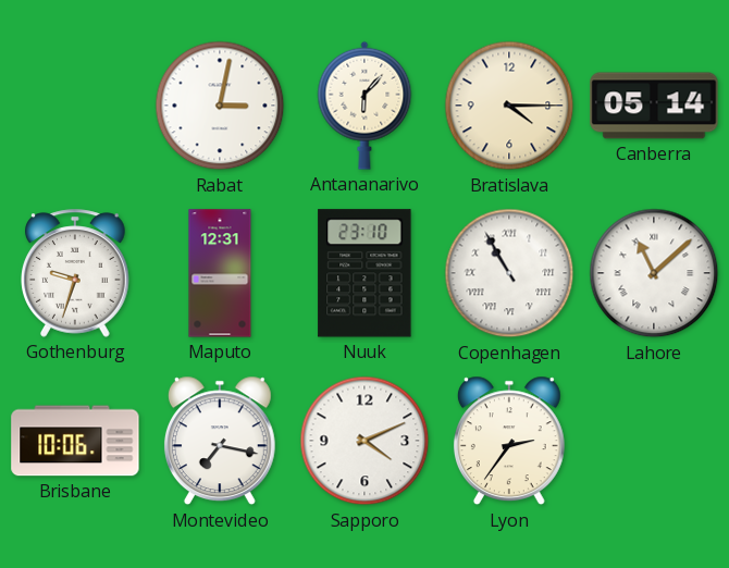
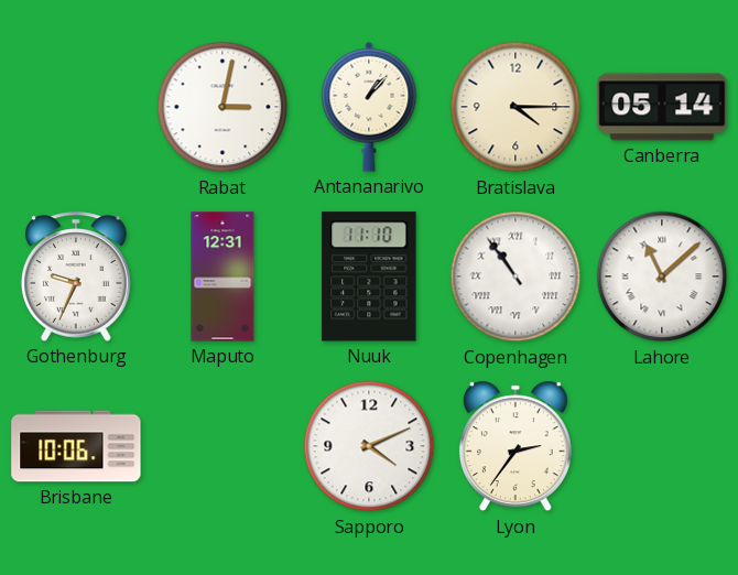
Antananarivo: 6:07 -> 1:07
Gothenburg: 9:33 -> 9:34
Nuuk: 23:10 -> 11:10
Copenhagen: 10:55 -> 10:54
Montevideo: 7:17 -> none
